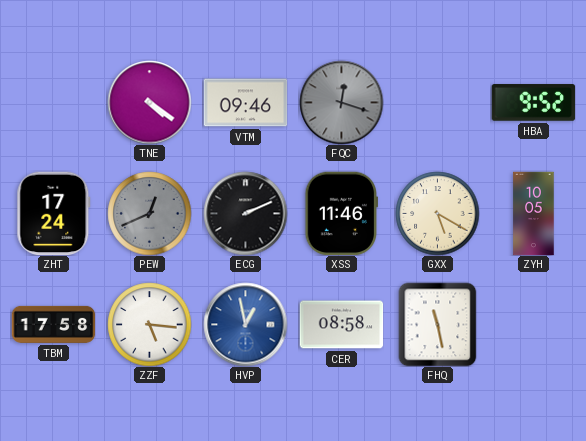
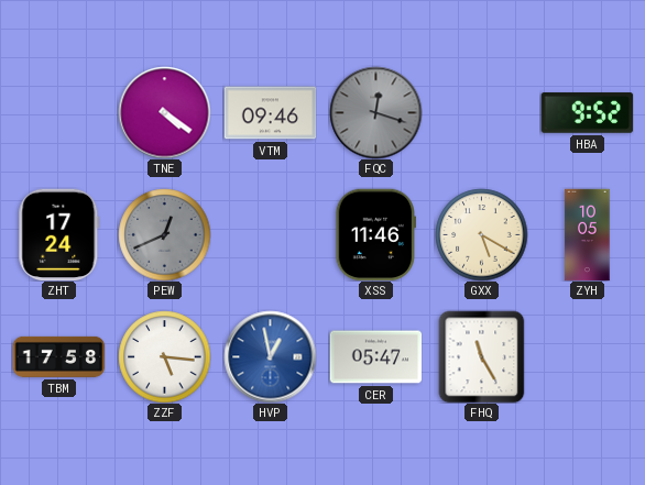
ECG: 2:11 -> none
CER: 08:58 -> 05:47
FHQ: 11:28 -> 11:25
